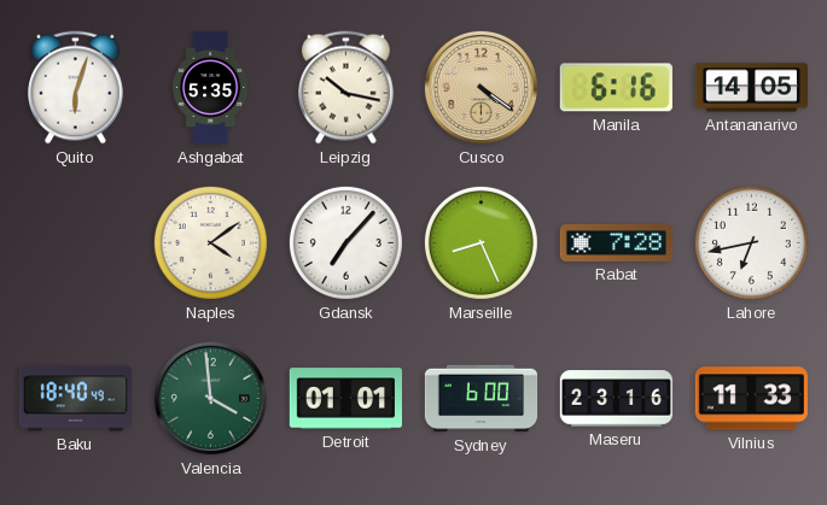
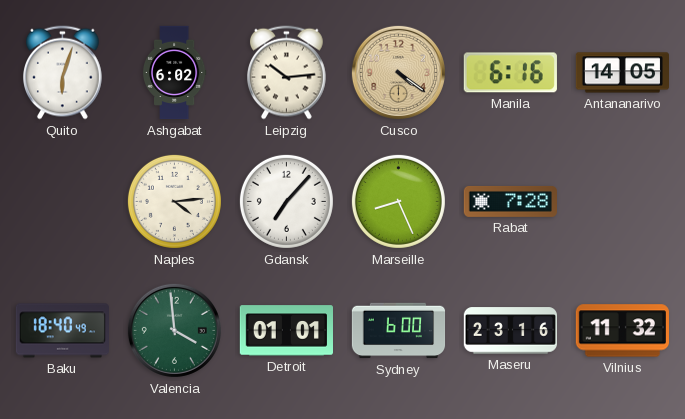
Ashgabat: 5:35 -> 6:02
Leipzig: 10:17 -> 10:14
Naples: 4:09 -> 4:14
Lahore: 6:43 -> none
Vilnius: 11:33 -> 11:32
